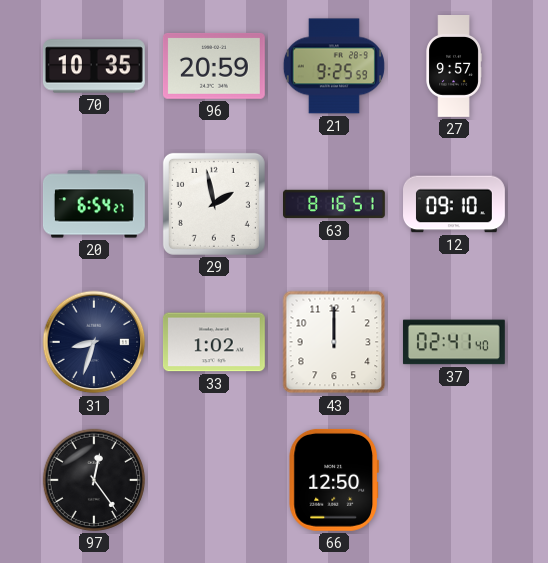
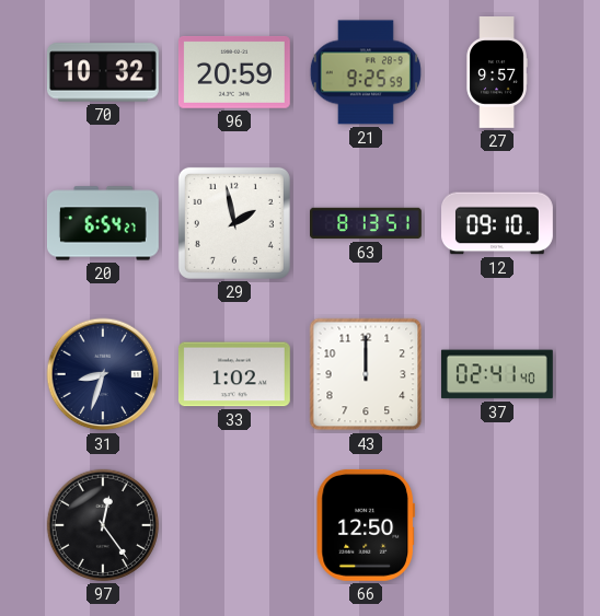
70: 10:35 -> 10:32
63: 8:16 -> 8:13
